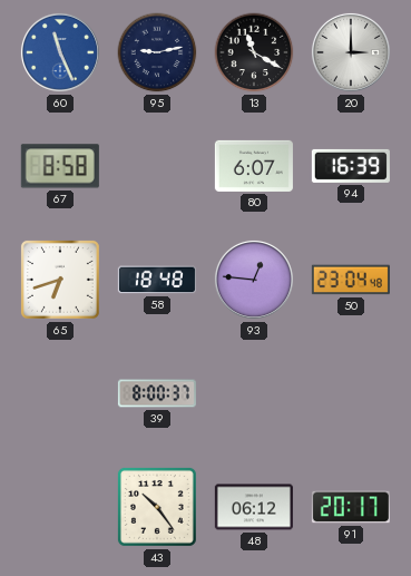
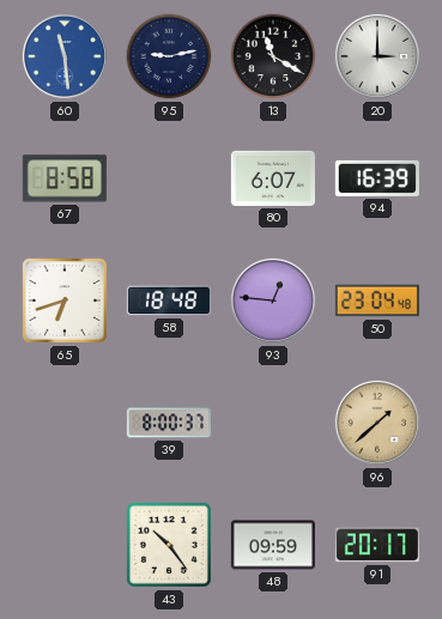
60: 11:26 -> 11:29
96: none -> 1:38
48: 06:12 -> 09:59
